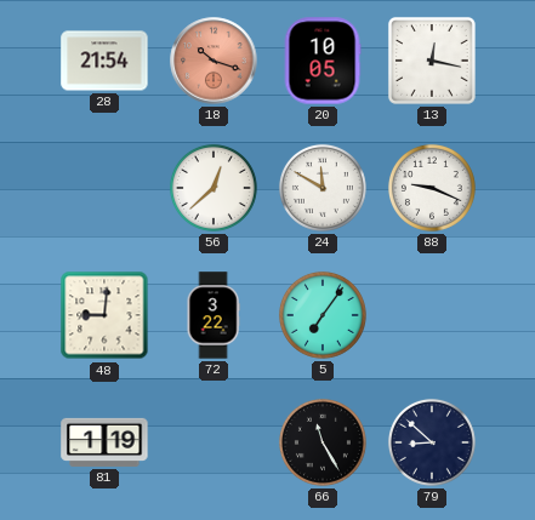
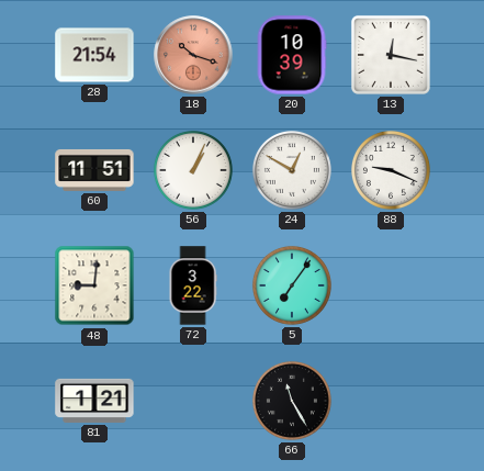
20: 10:05 -> 10:39
60: none -> 11:51
56: 12:38 -> 1:04
24: 11:50 -> 12:50
81: 1:19 -> 1:21
79: 8:52 -> none
